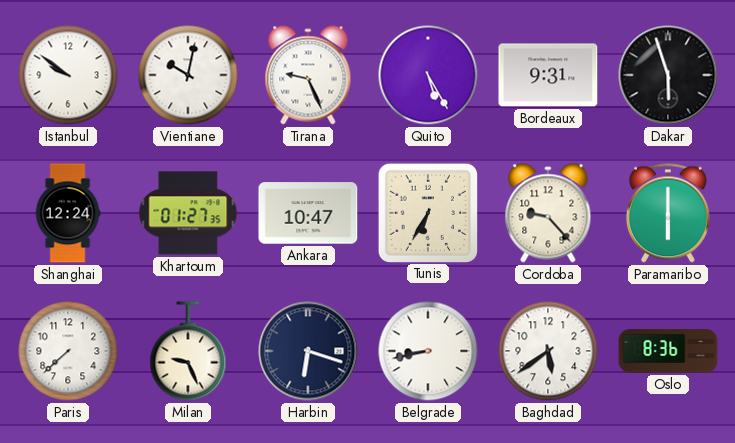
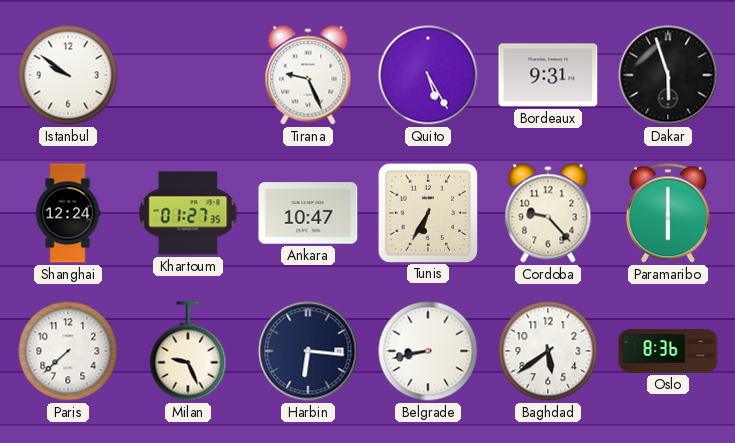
Vientiane: 10:02 -> none
Harbin: 6:18 -> 6:16
